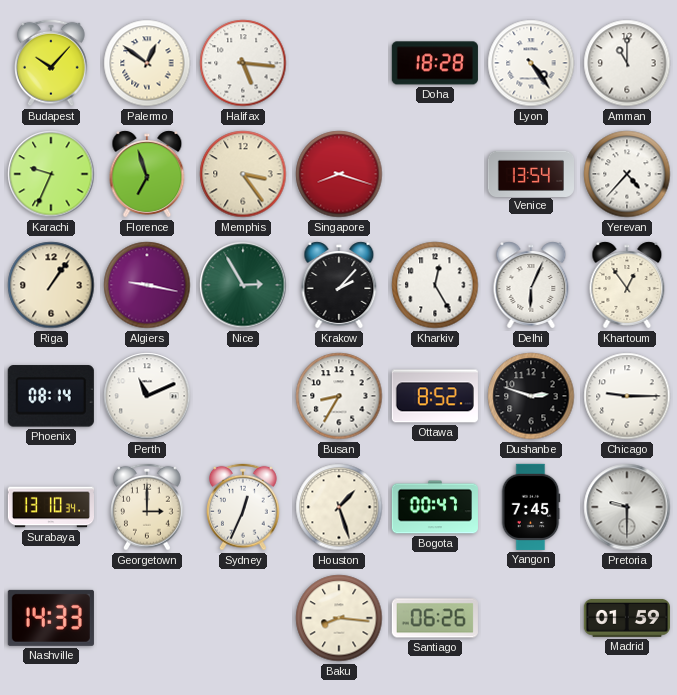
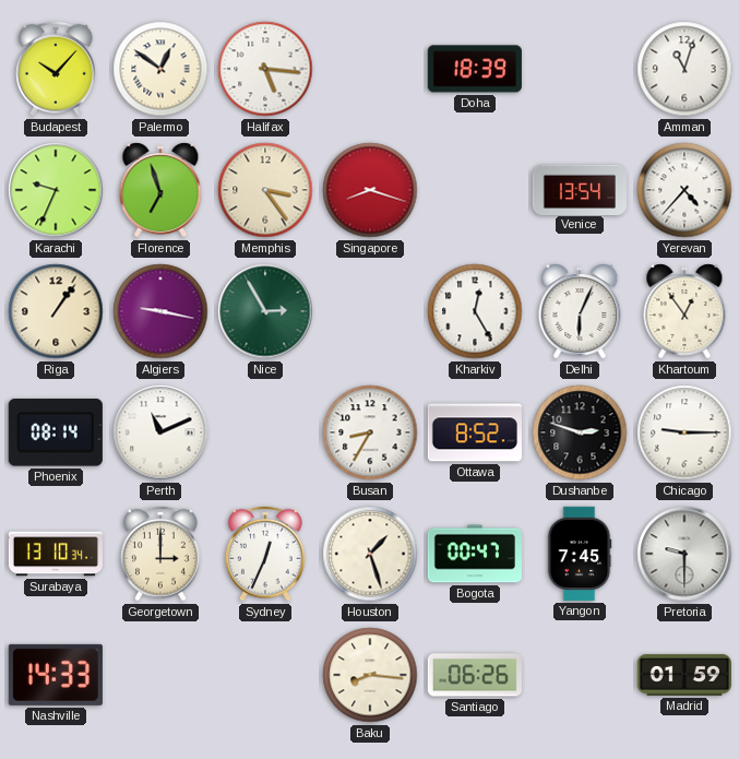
Doha: 18:28 -> 18:39
Lyon: 4:24 -> none
Amman: 11:00 -> 11:03
Krakow: 2:07 -> none
